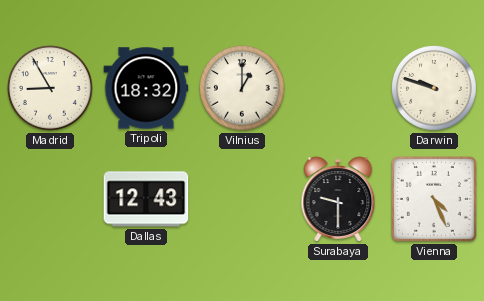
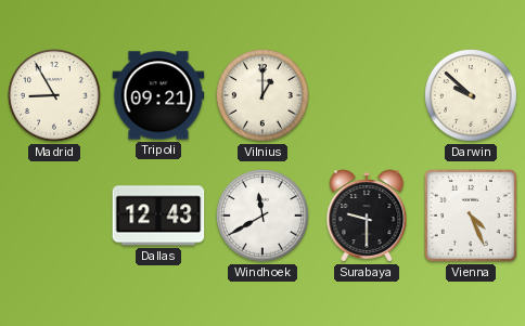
Tripoli: 18:32 -> 09:21
Darwin: 9:48 -> 9:52
Windhoek: none -> 11:40
